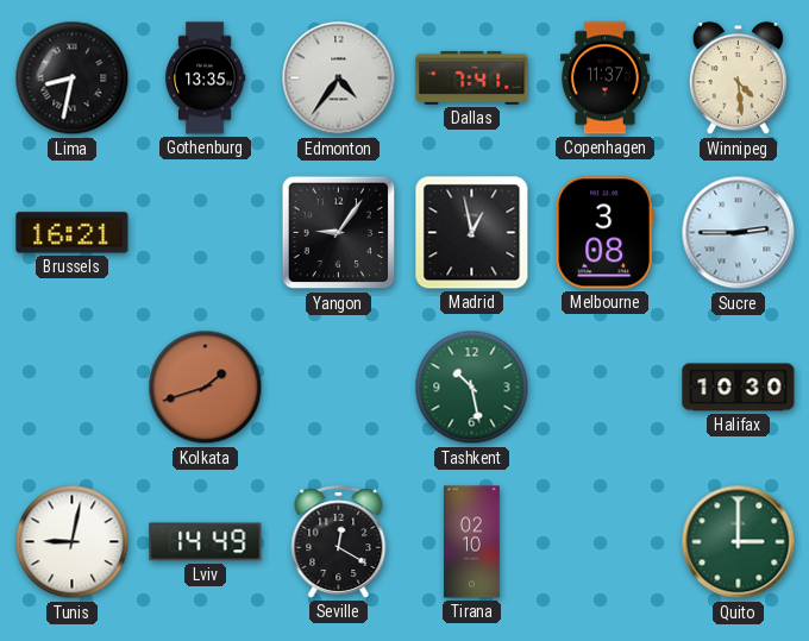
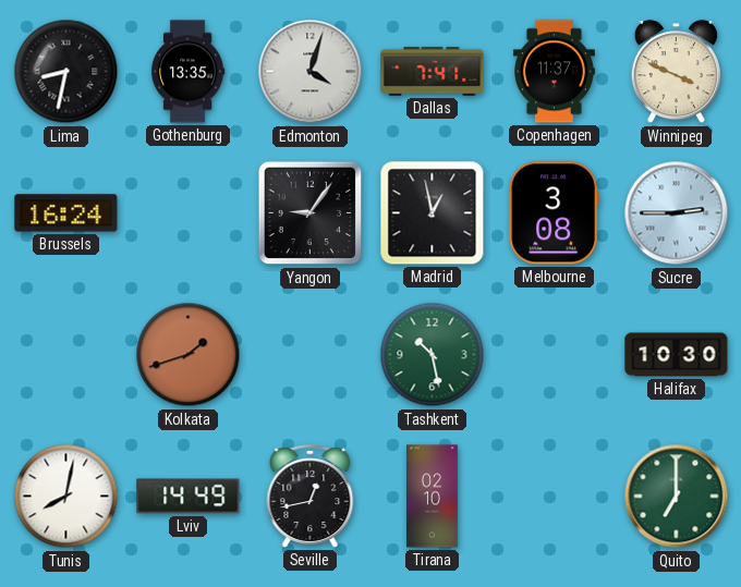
Edmonton: 4:36 -> 4:03
Winnipeg: 4:29 -> 3:49
Brussels: 16:21 -> 16:24
Tunis: 9:02 -> 8:02
Seville: 12:20 -> 12:43
Quito: 3:00 -> 7:00
